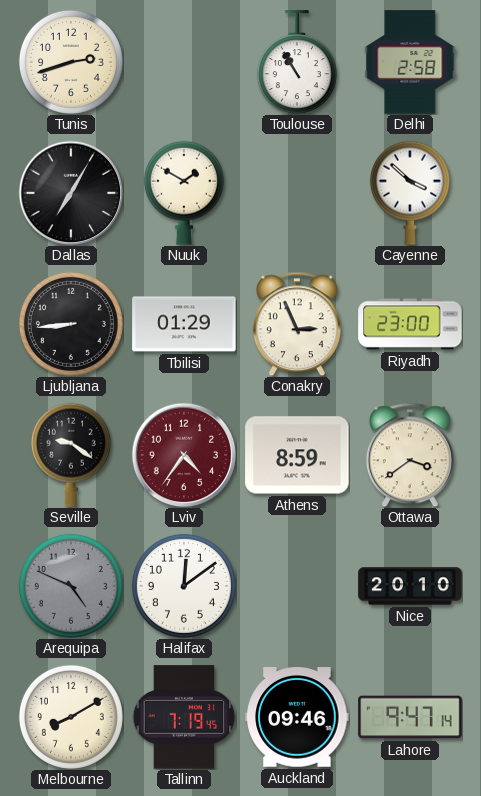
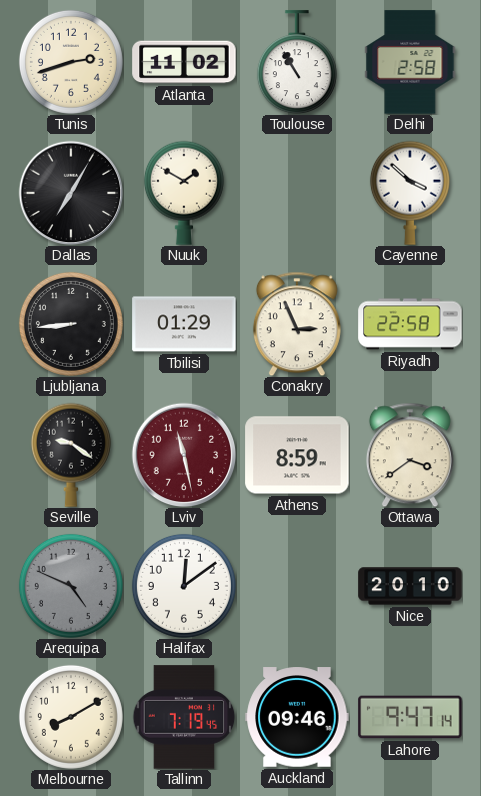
Atlanta: none -> 11:02
Riyadh: 23:00 -> 22:58
Lviv: 4:36 -> 11:28
